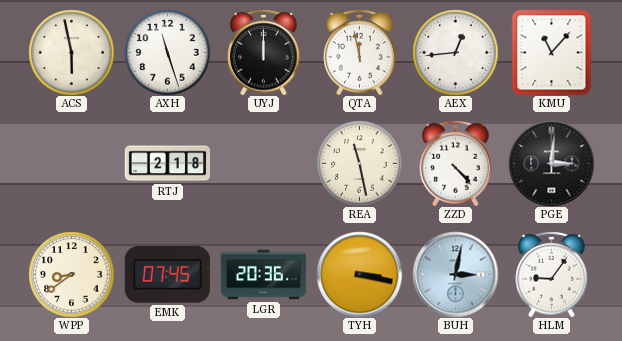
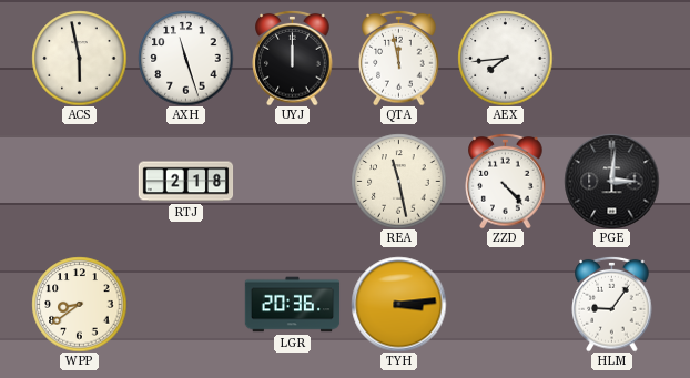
AEX: 12:44 -> 7:44
KMU: 11:07 -> none
EMK: 07:45 -> none
TYH: 3:17 -> 3:14
BUH: 3:02 -> none
